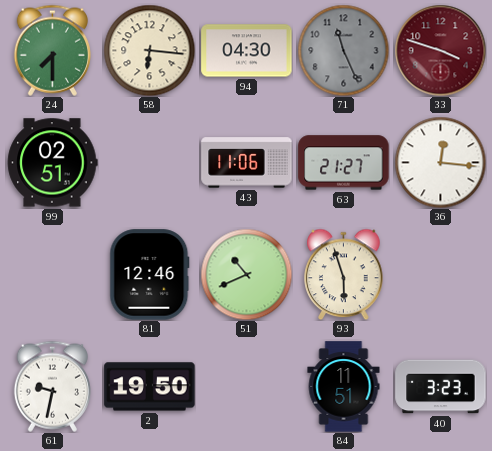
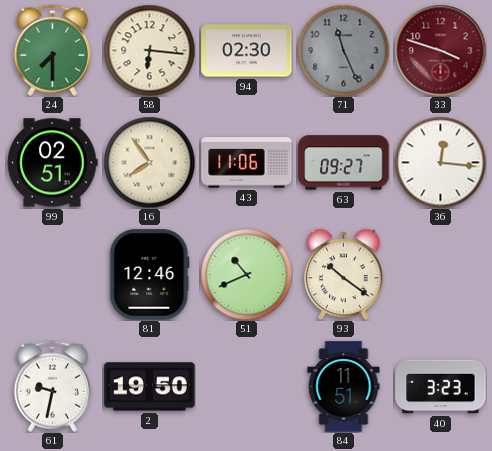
94: 04:30 -> 02:30
16: none -> 7:54
63: 21:27 -> 09:27
93: 5:57 -> 10:21
